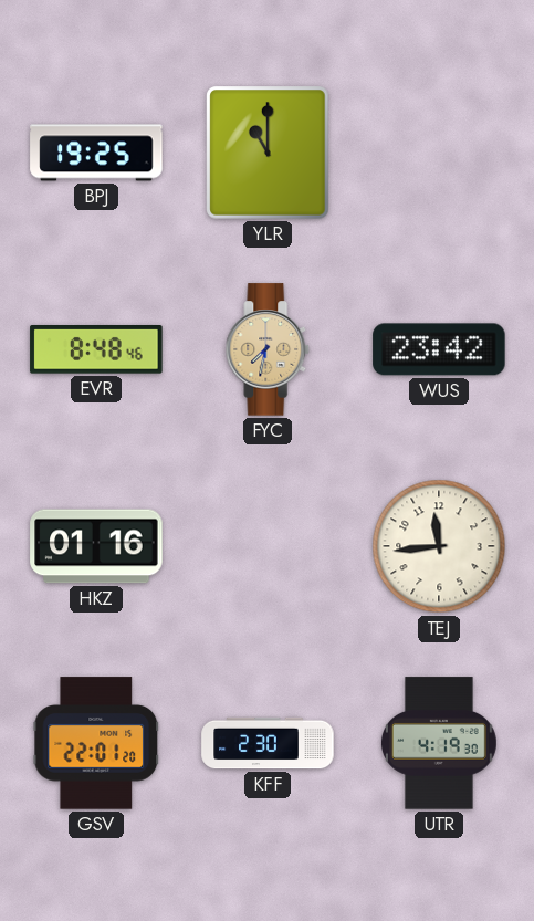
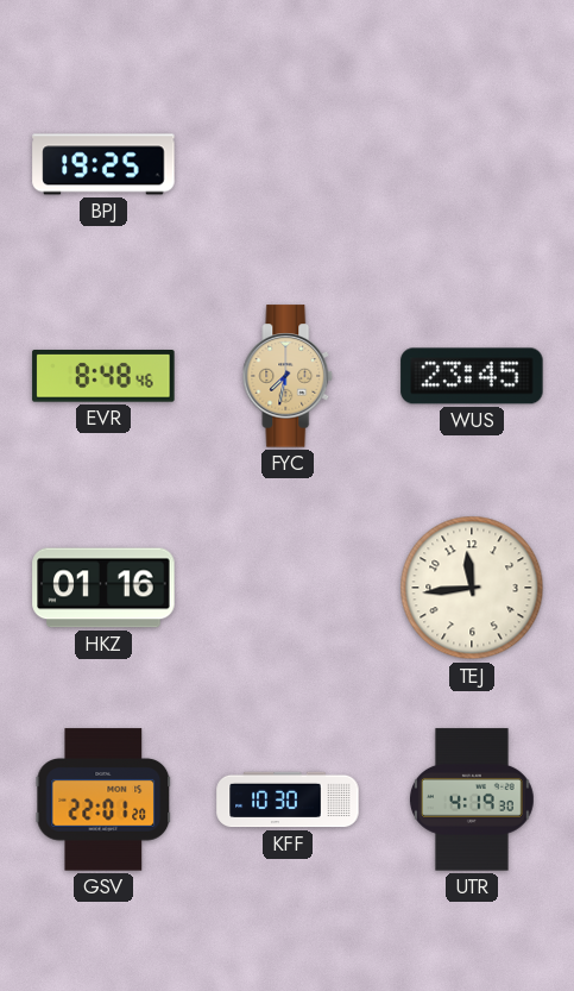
YLR: 11:00 -> none
WUS: 23:42 -> 23:45
KFF: 2:30 -> 10:30
